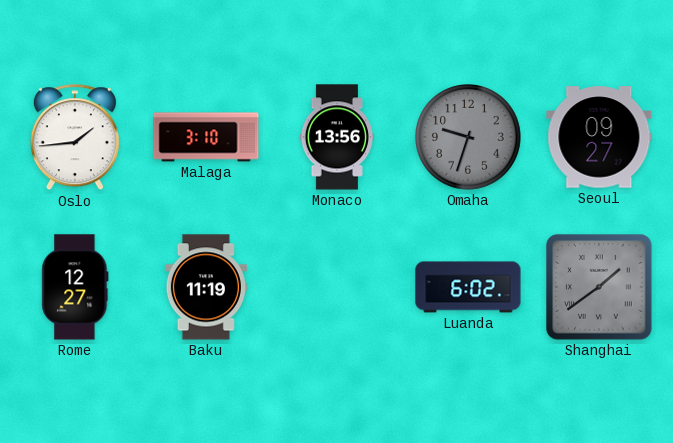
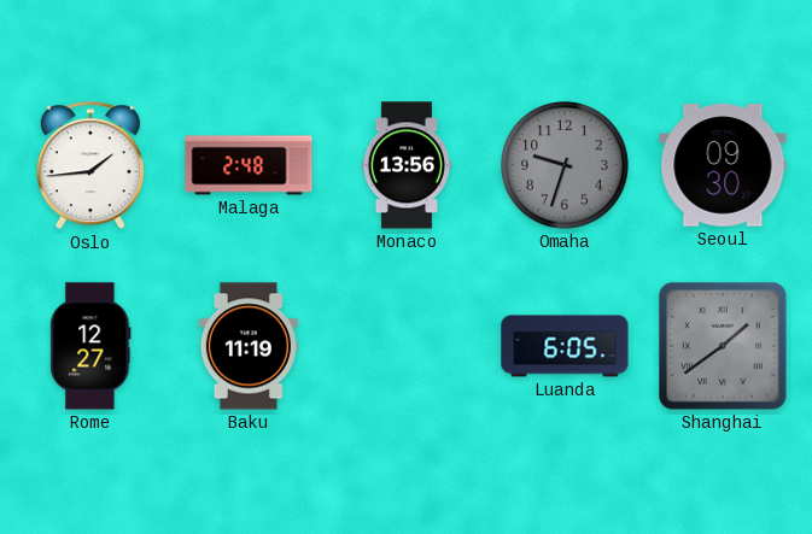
Malaga: 3:10 -> 2:48
Seoul: 09:27 -> 09:30
Luanda: 6:02 -> 6:05
